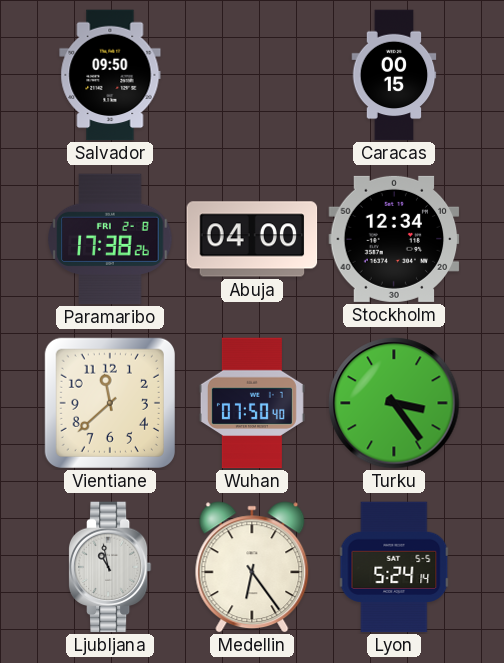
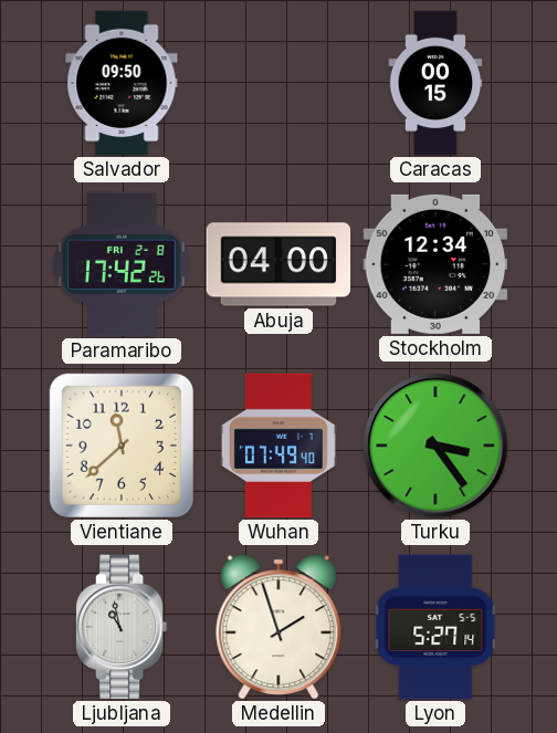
Paramaribo: 17:38 -> 17:42
Wuhan: 07:50 -> 07:49
Medellin: 6:24 -> 1:57
Lyon: 5:24 -> 5:27
